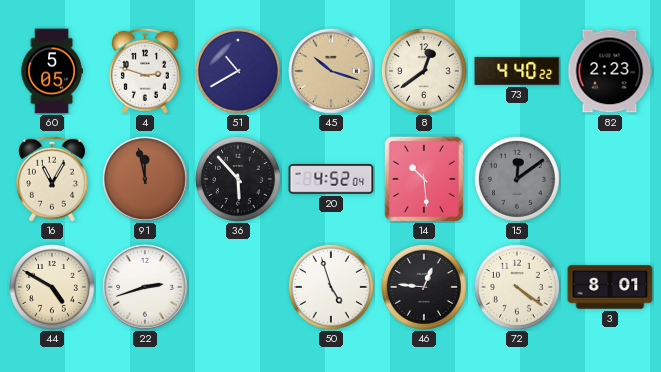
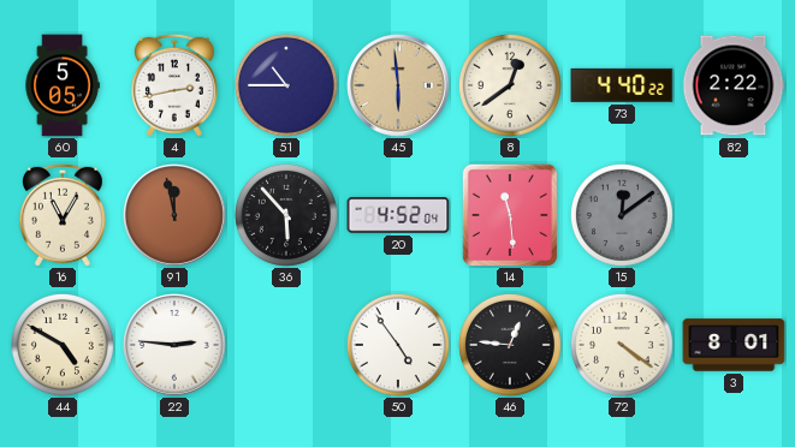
4: 2:48 -> 2:43
51: 10:40 -> 10:45
45: 10:18 -> 5:59
82: 2:23 -> 2:22
14: 10:29 -> 11:29
22: 2:42 -> 2:46
50: 4:57 -> 4:54
